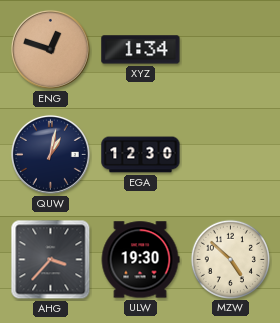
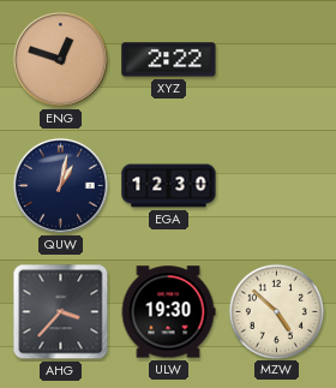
XYZ: 1:34 -> 2:22
